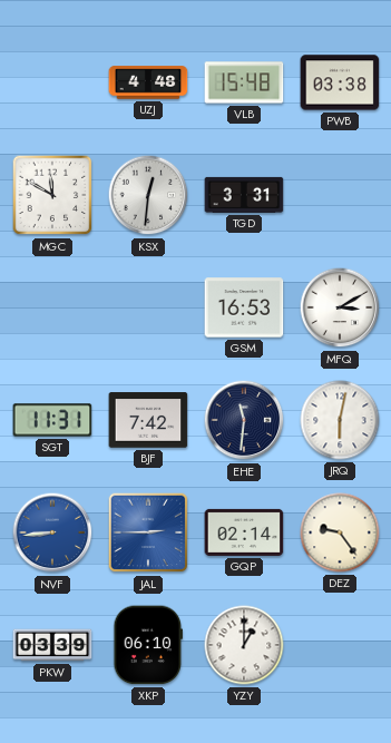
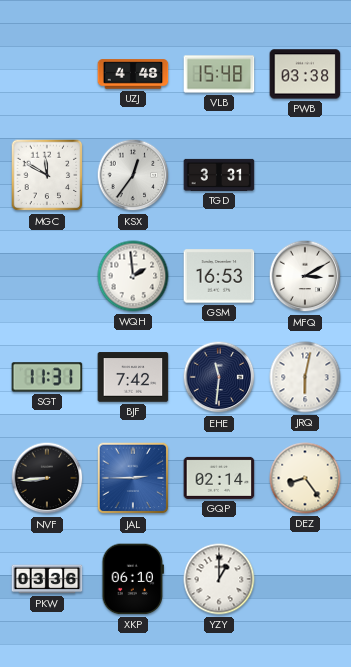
KSX: 12:31 -> 12:36
WQH: none -> 1:59
NVF dial: blue -> black
DEZ: 9:24 -> 8:24
PKW: 03:39 -> 03:36
